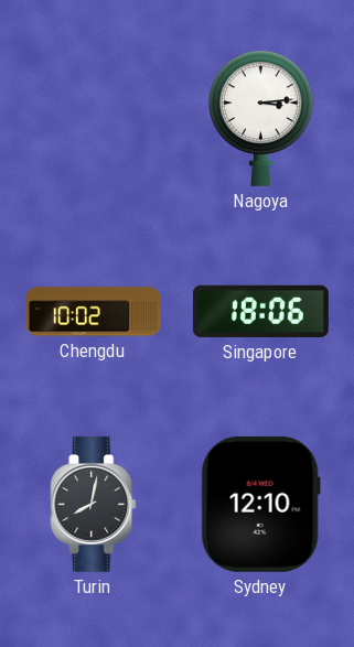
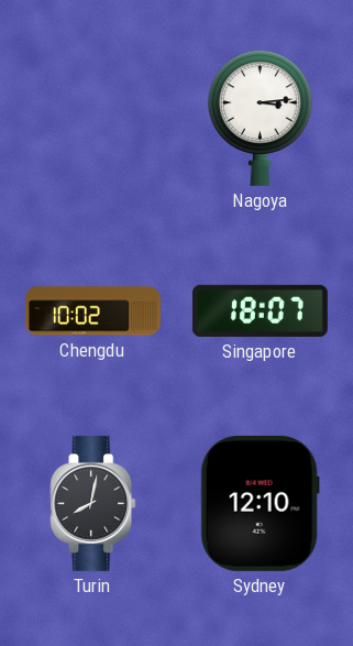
Singapore: 18:06 -> 18:07
